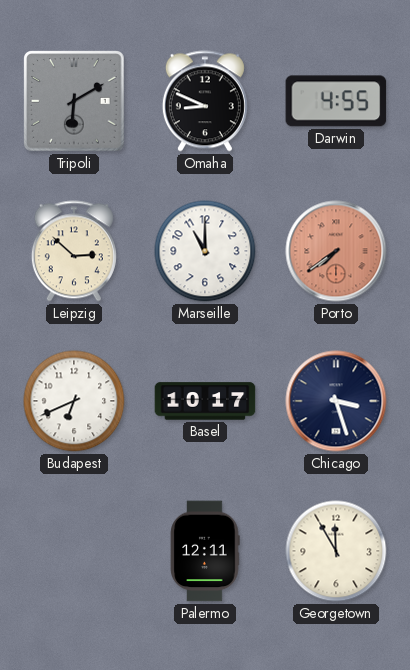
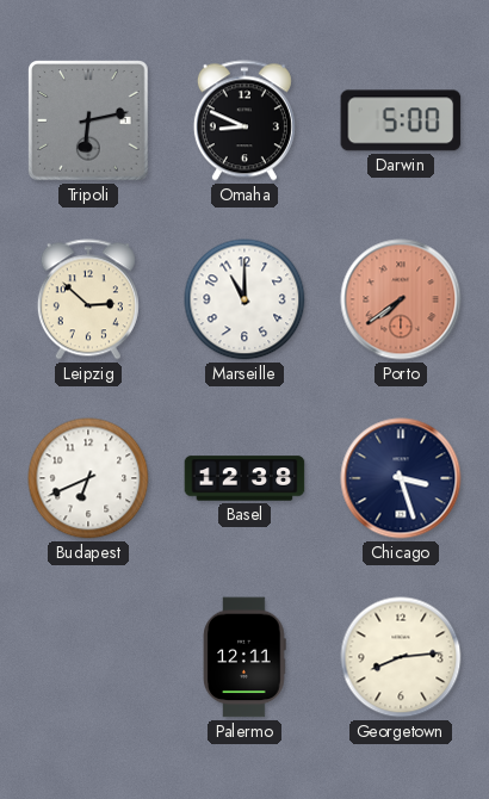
Tripoli: 6:10 -> 6:13
Darwin: 4:55 -> 5:00
Basel: 10:17 -> 12:38
Georgetown: 11:55 -> 8:14
